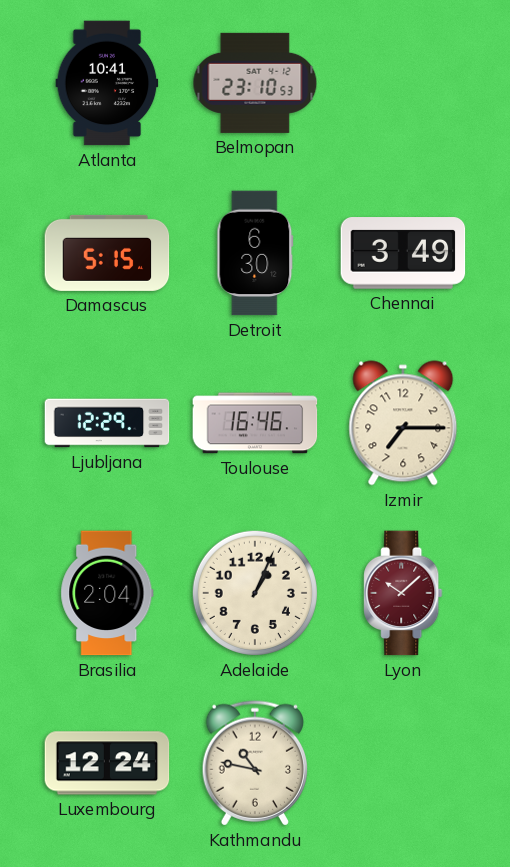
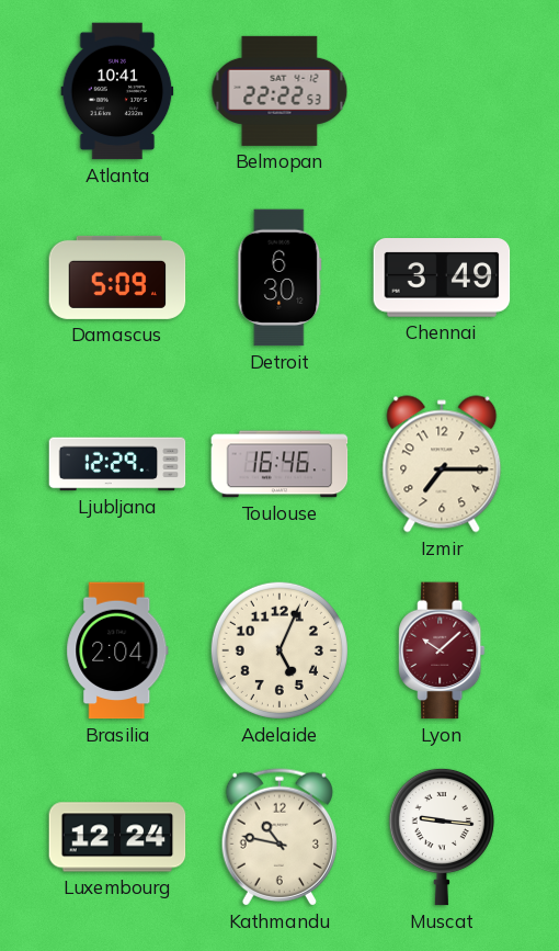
Belmopan: 23:10 -> 22:22
Damascus: 5:15 -> 5:09
Adelaide: 1:04 -> 5:04
Muscat: none -> 9:16
